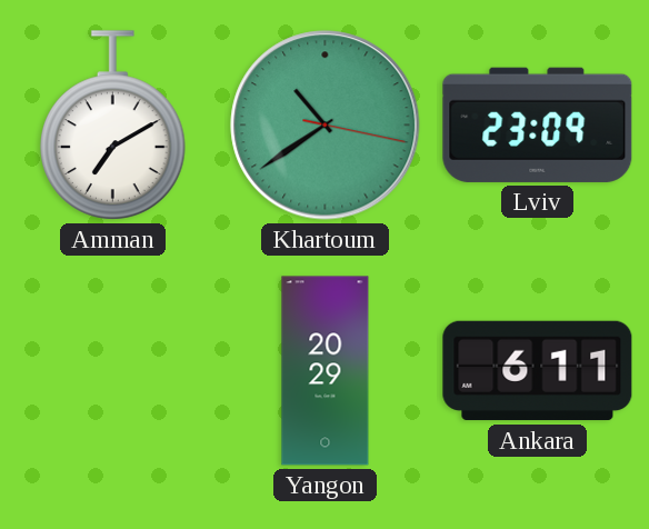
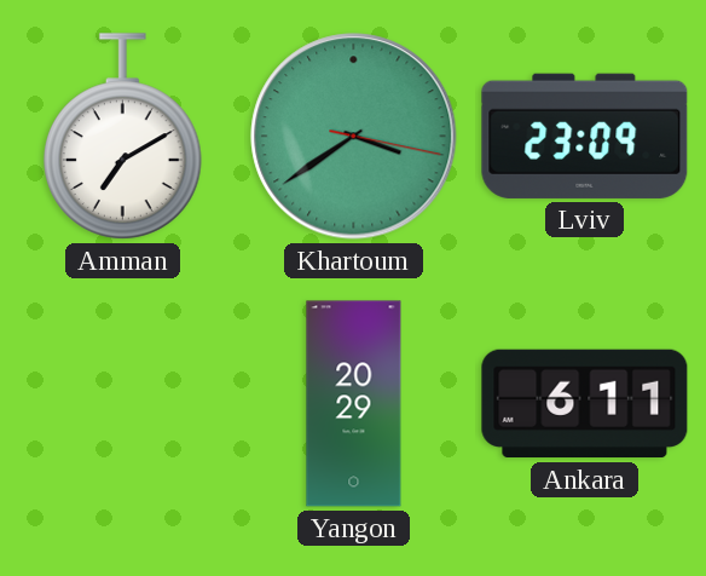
Khartoum: 10:39 -> 3:39
